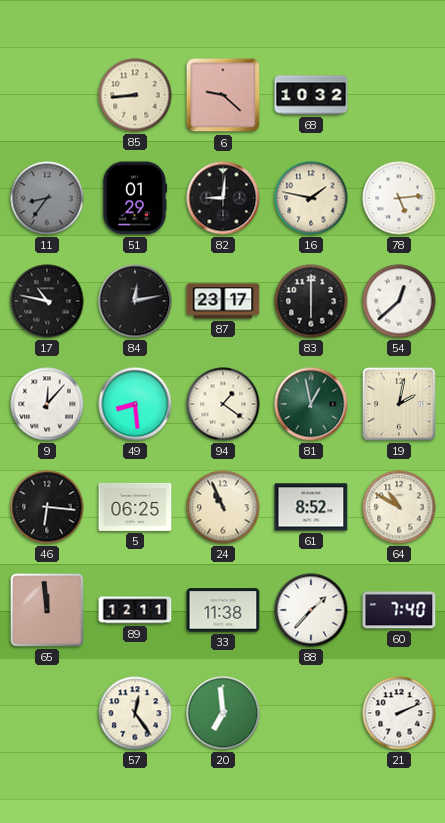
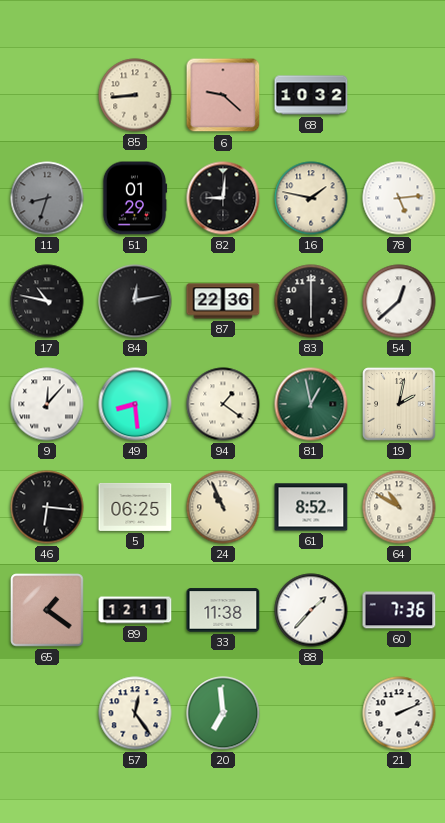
11: 8:36 -> 8:33
87: 23:17 -> 22:36
65: 11:59 -> 1:21
60: 7:40 -> 7:36
